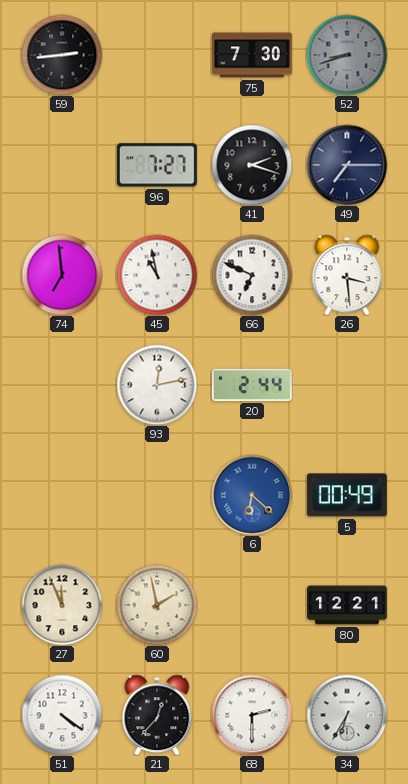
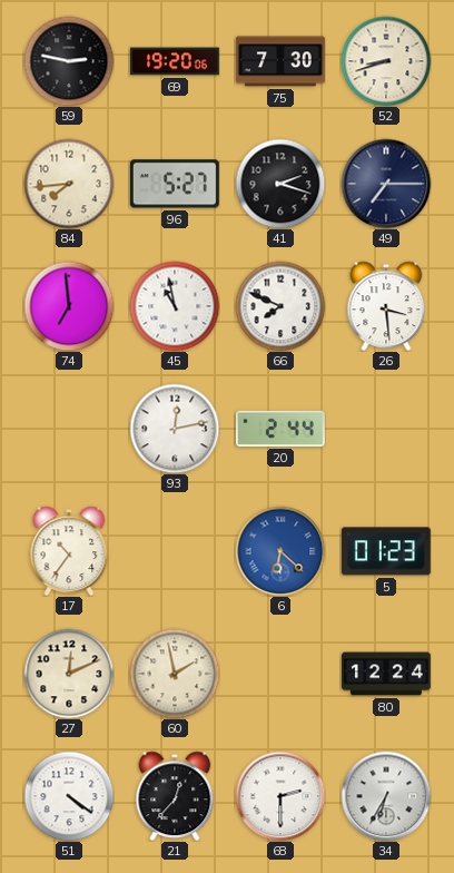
59: 2:44 -> 2:47
69: none -> 19:20
52 dial: grey -> cream
84: none -> 7:44
96: 7:27 -> 5:27
66: 6:49 -> 7:49
17: none -> 10:36
5: 00:49 -> 01:23
27: 11:56 -> 12:11
80: 12:21 -> 12:24
